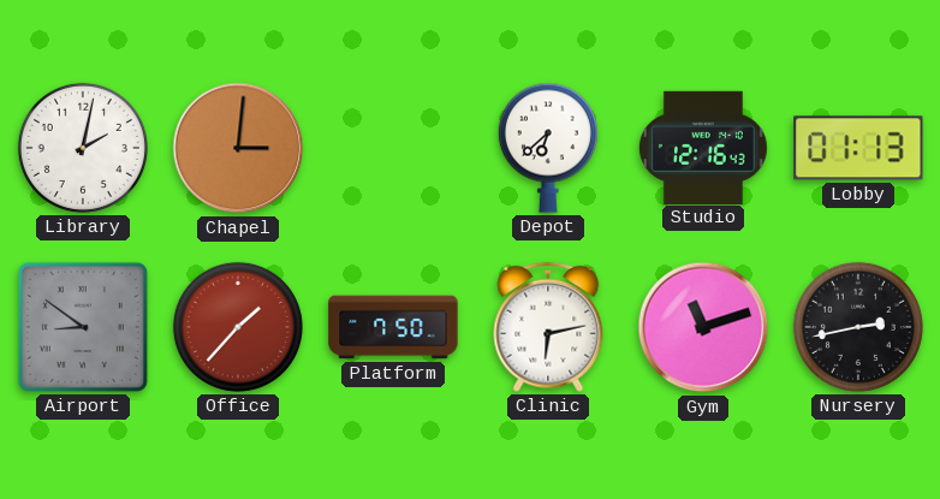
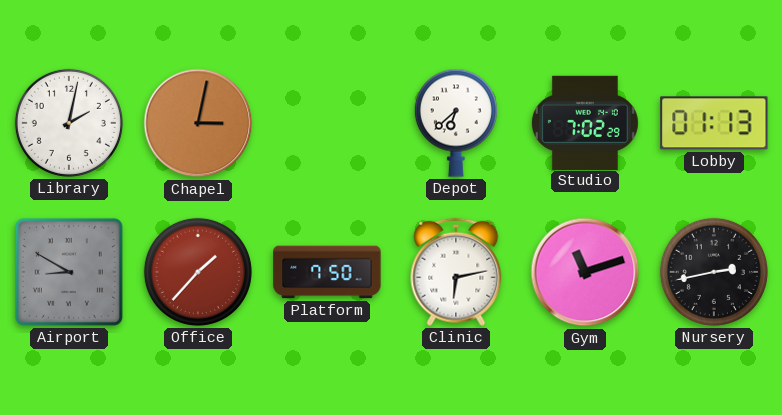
Chapel: 3:01 -> 3:02
Studio: 12:16 -> 7:02
Airport: 8:51 -> 8:50
